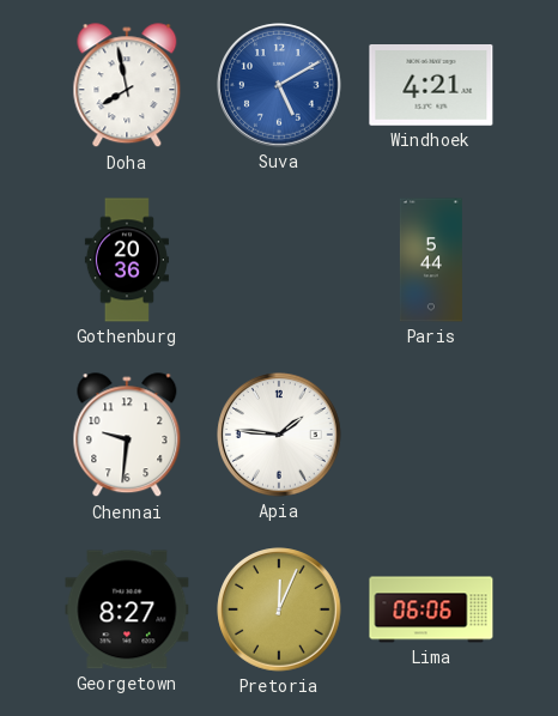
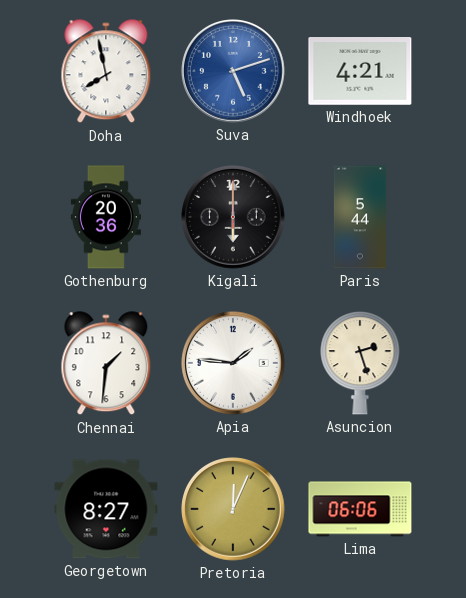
Suva: 5:10 -> 5:12
Kigali: none -> 6:00
Chennai: 9:31 -> 1:31
Asuncion: none -> 2:27
